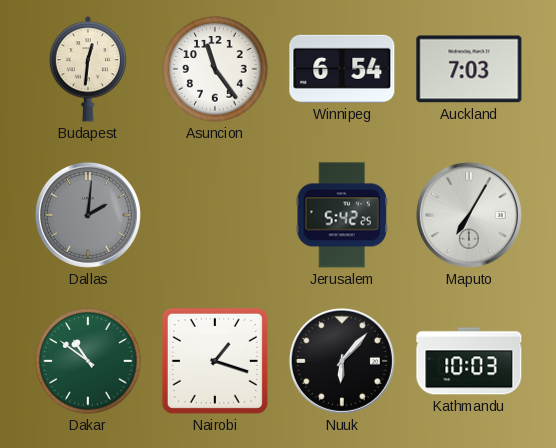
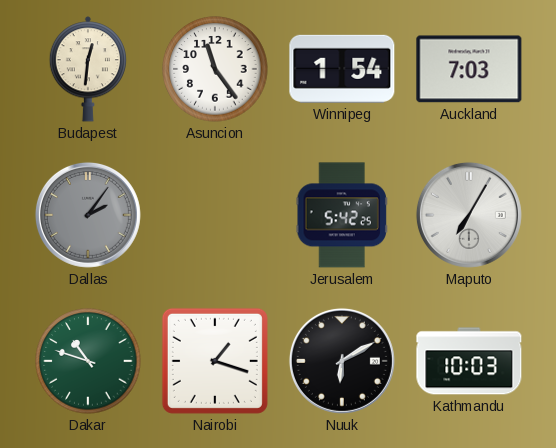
Winnipeg: 6:54 -> 1:54
Dallas: 2:01 -> 2:06
Dakar: 10:51 -> 10:48
Nuuk: 6:07 -> 6:10
